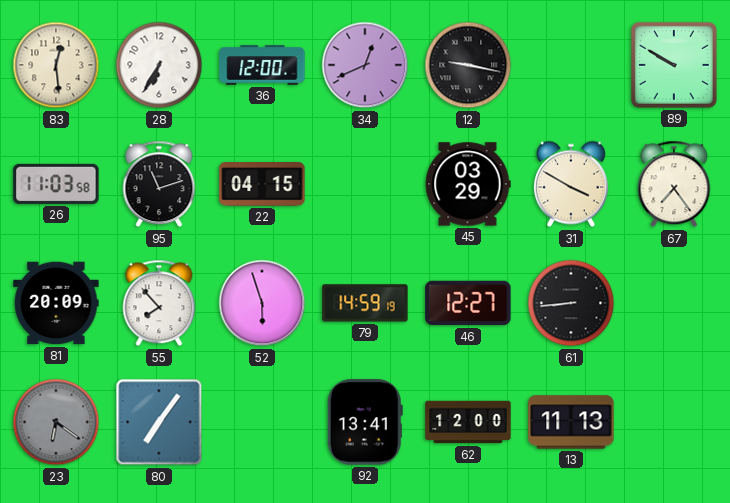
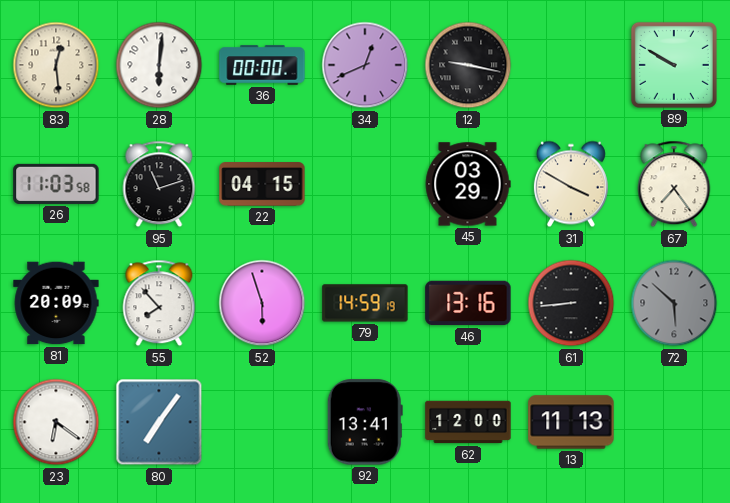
28: 6:35 -> 6:01
36: 12:00 -> 00:00
46: 12:27 -> 13:16
72: none -> 5:52
23 dial: grey -> white
